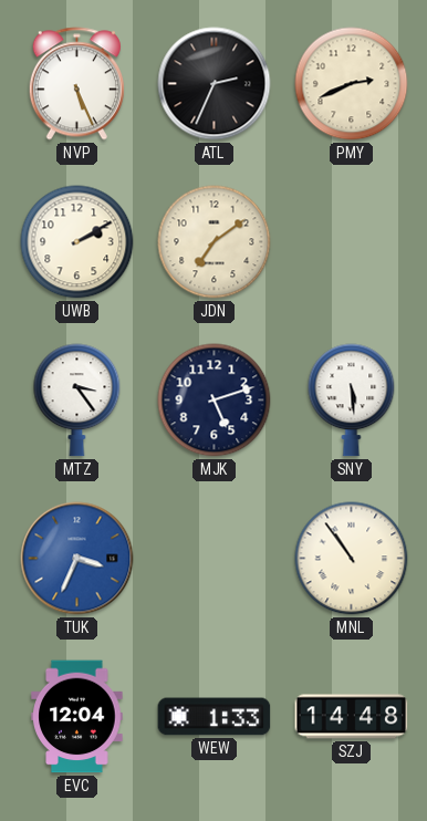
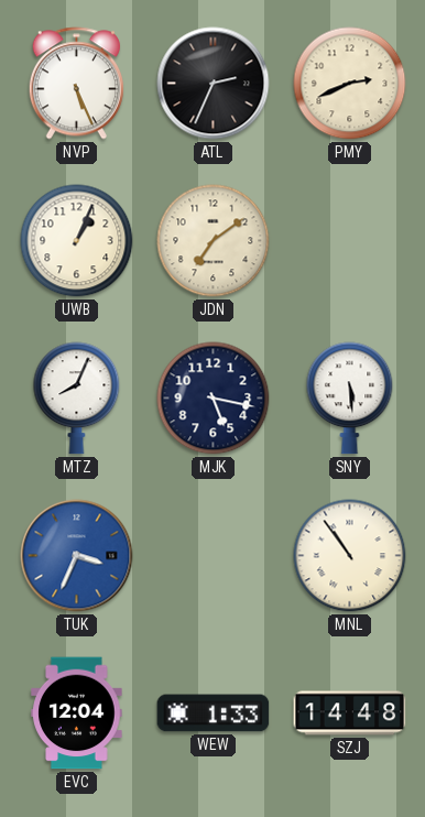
UWB: 2:10 -> 1:04
MTZ: 3:24 -> 8:04
MJK: 5:12 -> 5:17
